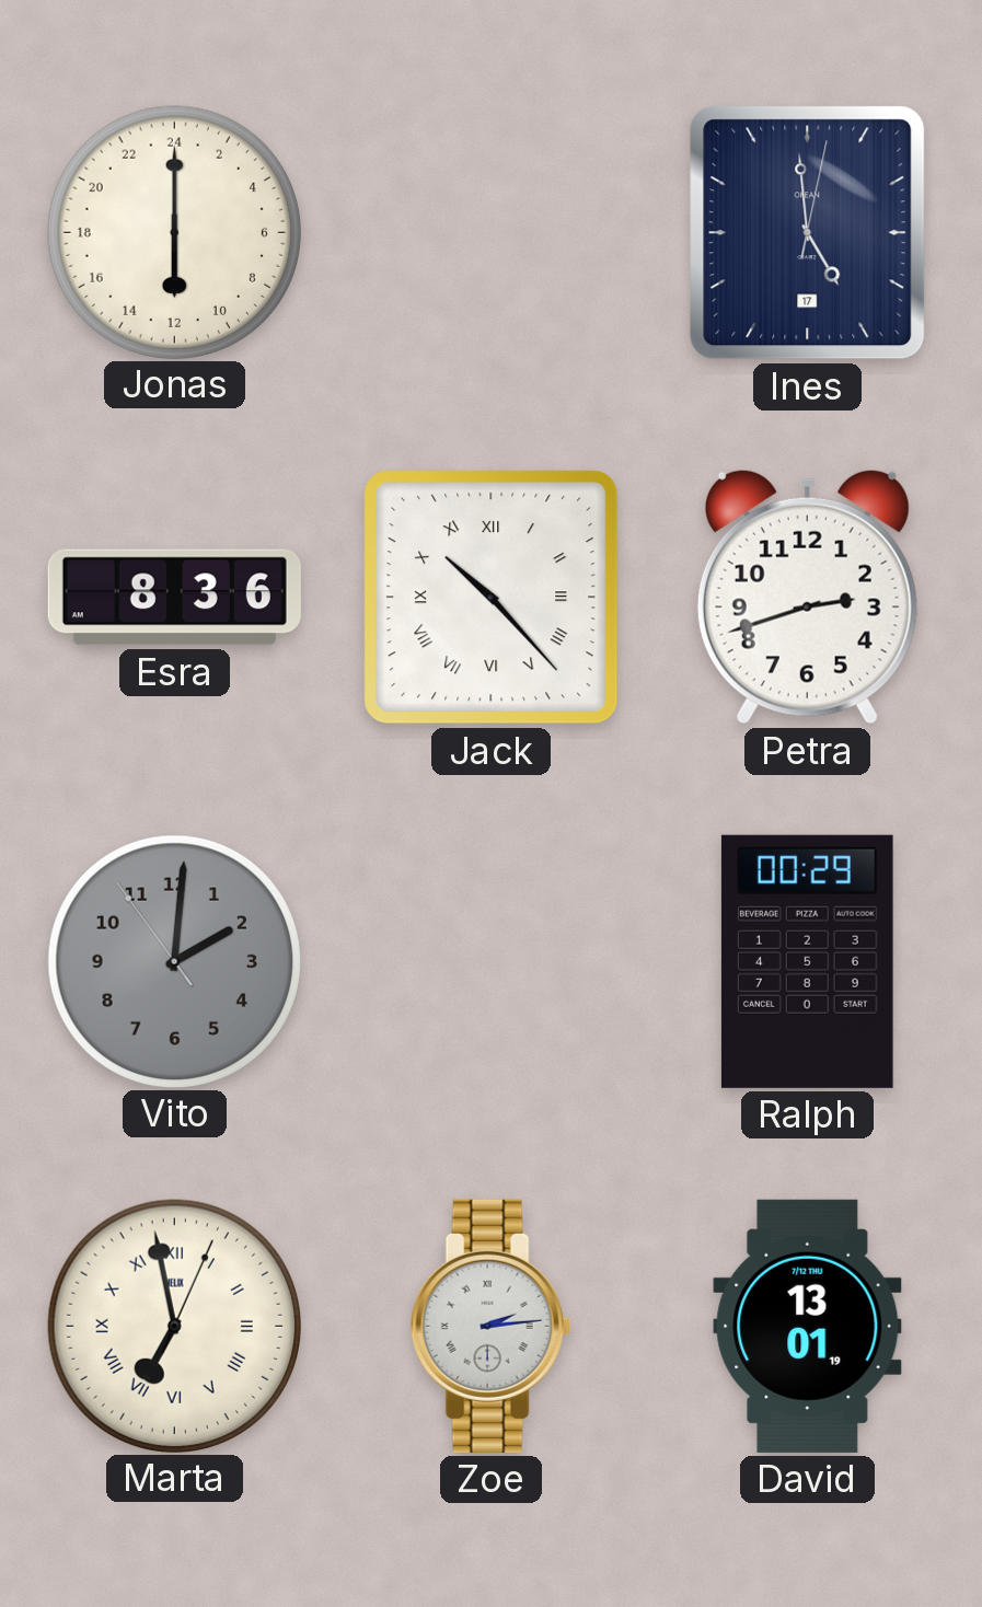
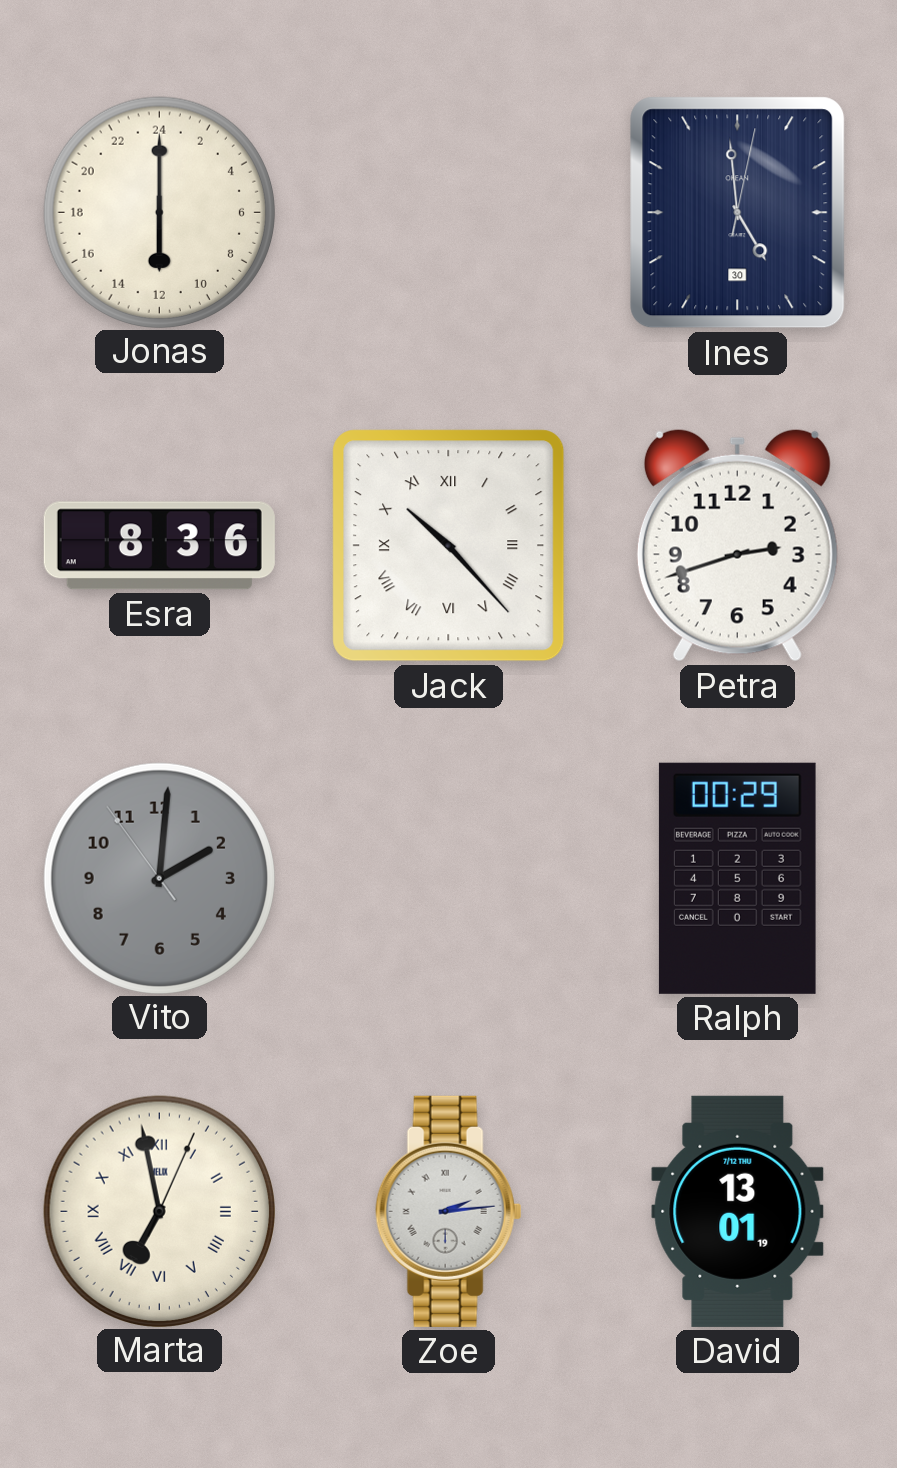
Ines date: 17 -> 30
